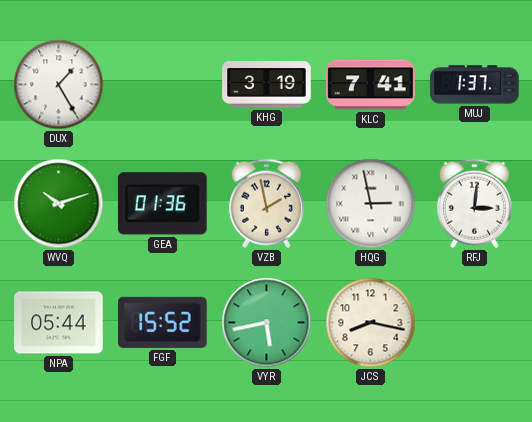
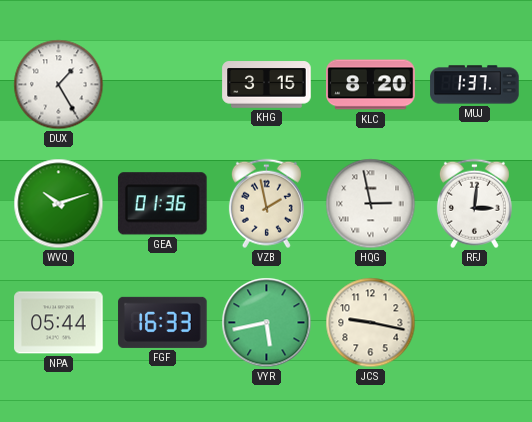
KHG: 3:19 -> 3:15
KLC: 7:41 -> 8:20
FGF: 15:52 -> 16:33
JCS: 8:17 -> 9:17
